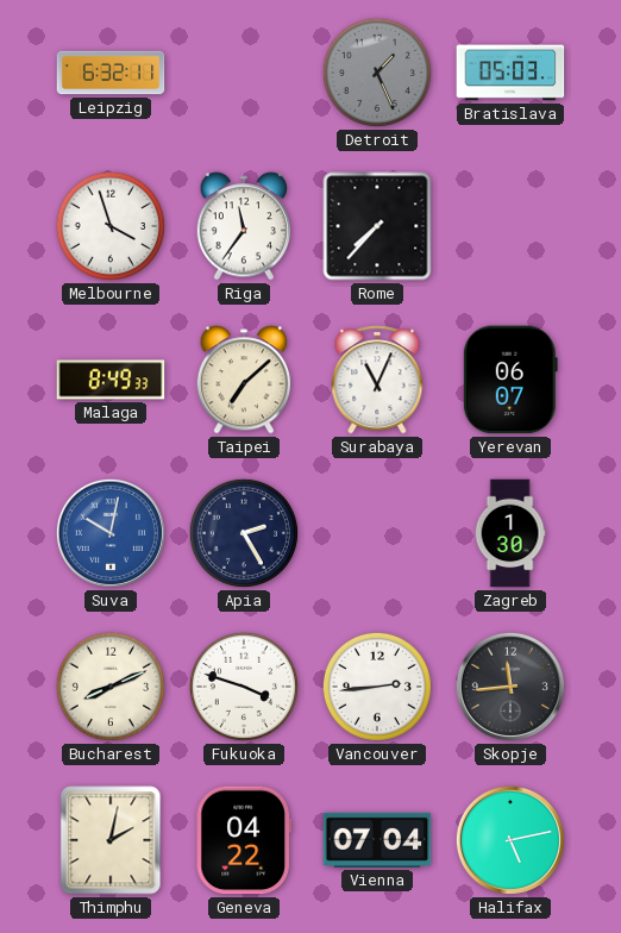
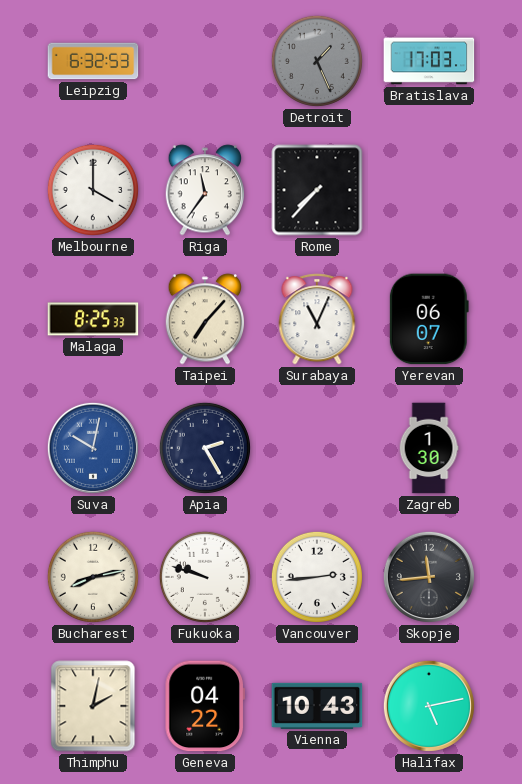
Leipzig: 6:32:11 -> 6:32:53
Bratislava: 05:03 -> 17:03
Melbourne: 3:57 -> 4:00
Malaga: 8:49 -> 8:25
Taipei: 7:08 -> 7:07
Bucharest: 8:11 -> 8:13
Fukuoka: 3:48 -> 9:48
Vienna: 07:04 -> 10:43
